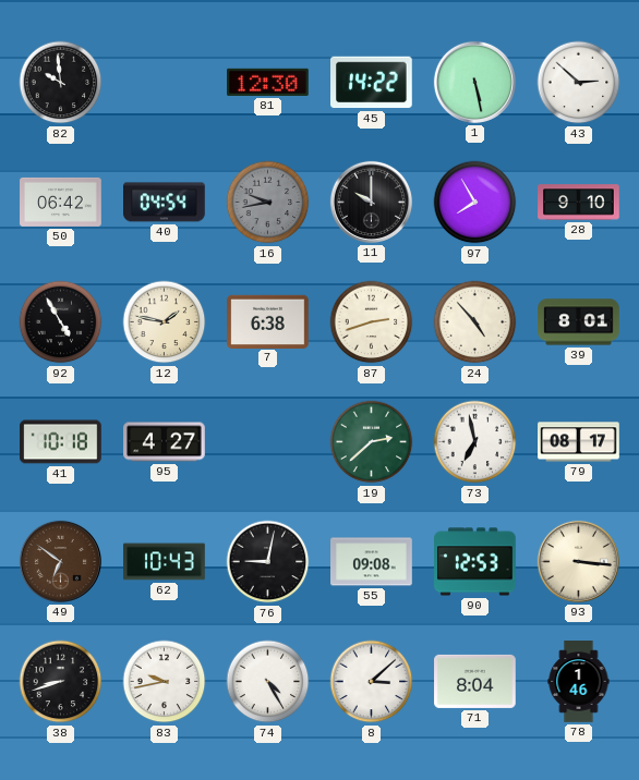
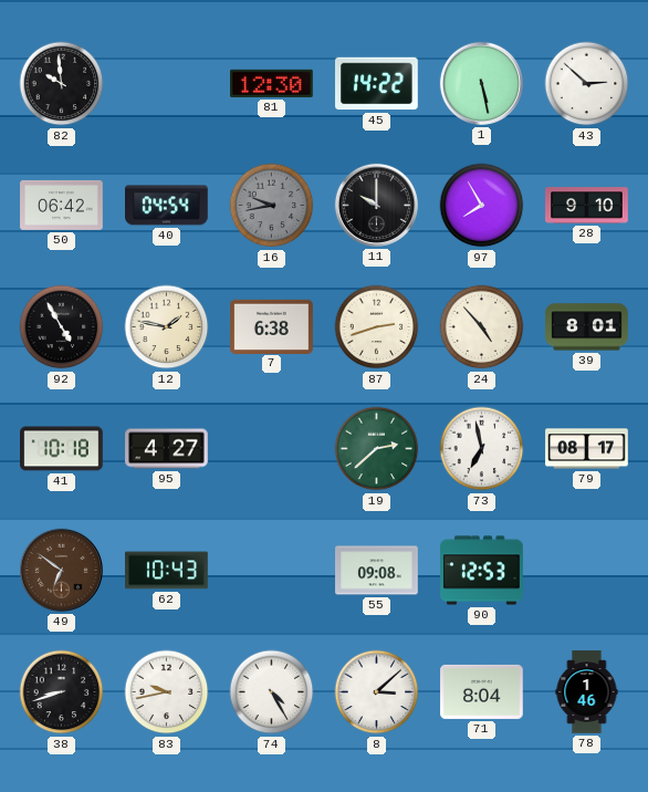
76: 9:02 -> none
93: 3:16 -> none
